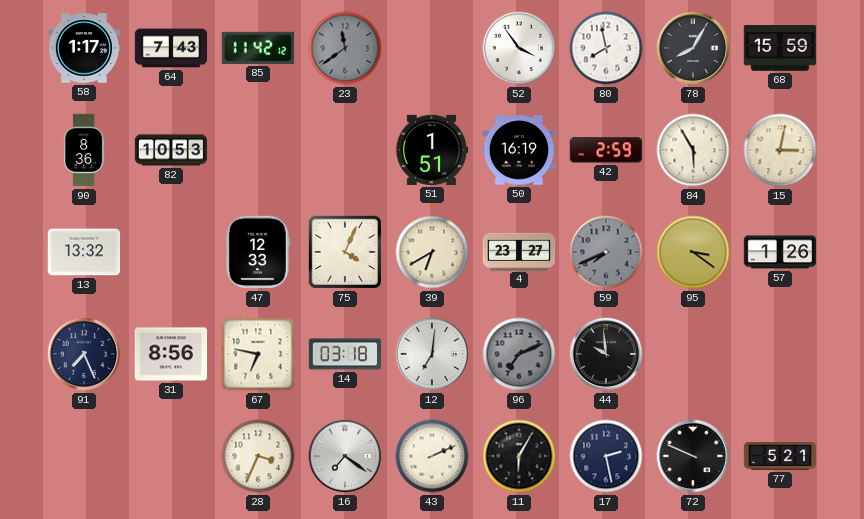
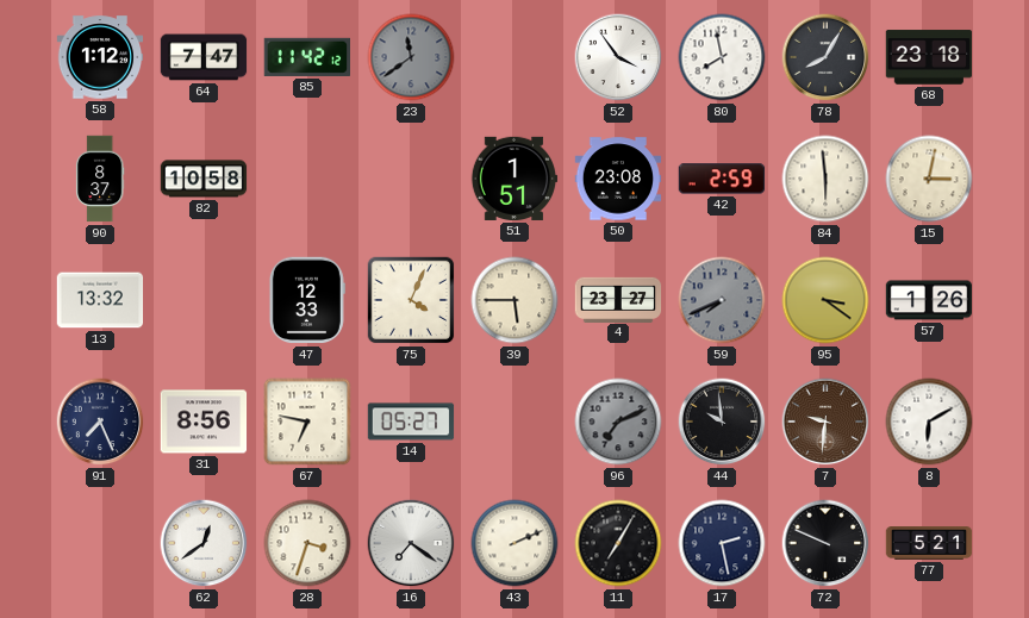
58: 1:17 -> 1:12
64: 7:43 -> 7:47
68: 15:59 -> 23:18
90: 8:36 -> 8:37
82: 10:53 -> 10:58
50: 16:19 -> 23:08
84: 5:55 -> 5:59
39: 6:40 -> 5:45
14: 03:18 -> 05:27
12: 7:01 -> none
7: none -> 9:31
8: none -> 6:10
62: none -> 12:39
28: 3:34 -> 3:33
11: 6:05 -> 7:05
